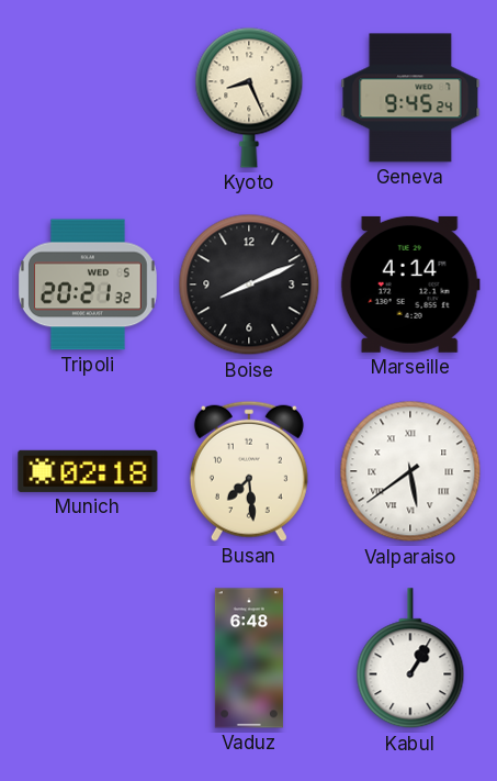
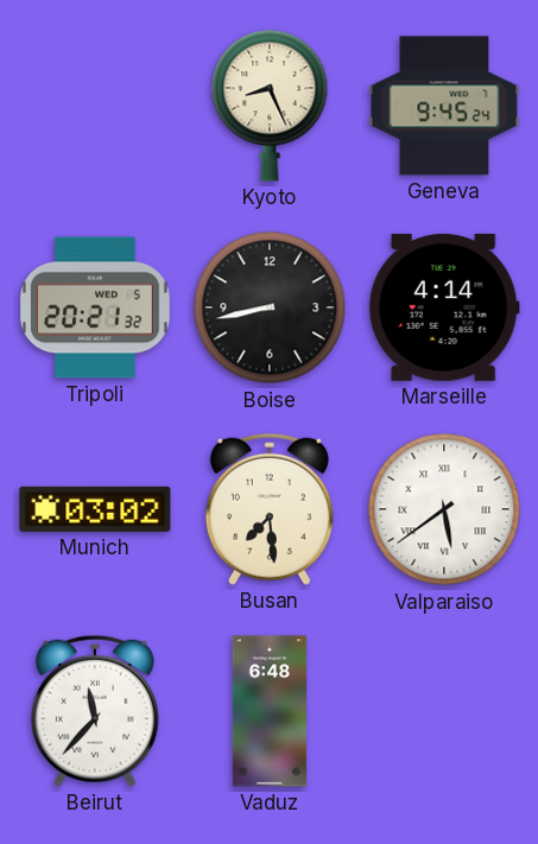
Boise: 8:11 -> 8:43
Munich: 02:18 -> 03:02
Beirut: none -> 11:37
Kabul: 1:05 -> none
